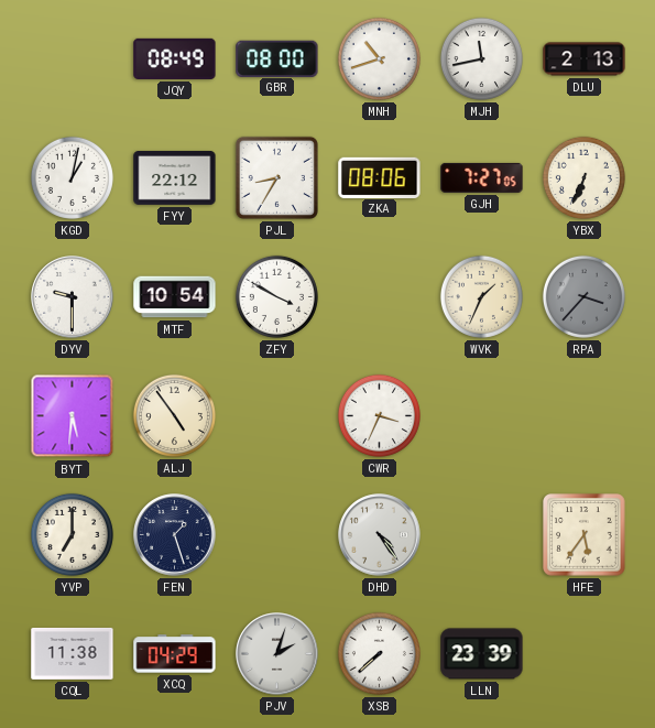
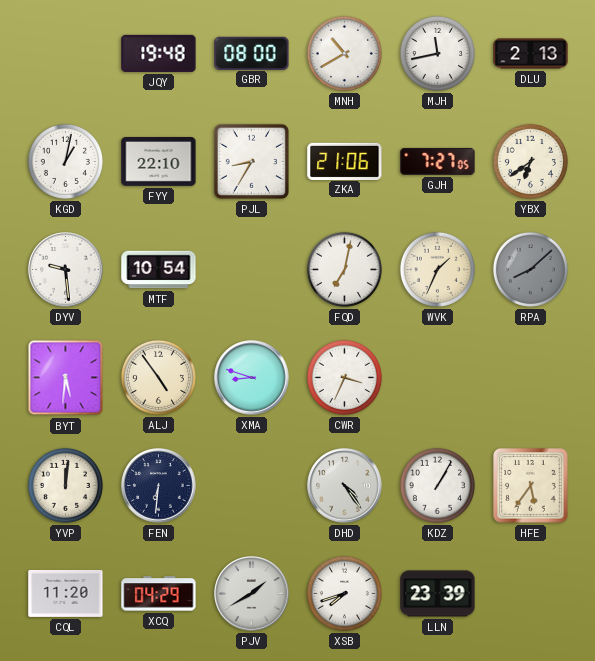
JQY: 08:49 -> 19:48
MNH: 10:42 -> 10:40
FYY: 22:12 -> 22:10
ZKA: 08:06 -> 21:06
YBX: 6:34 -> 6:39
DYV: 9:30 -> 9:29
ZFY: 3:50 -> none
FQD: none -> 7:02
RPA: 3:37 -> 8:08
XMA: none -> 8:48
YVP: 7:00 -> 12:01
FEN: 1:27 -> 6:31
KDZ: none -> 1:05
CQL: 11:38 -> 11:20
PJV: 2:03 -> 1:40
XSB: 7:38 -> 7:42
